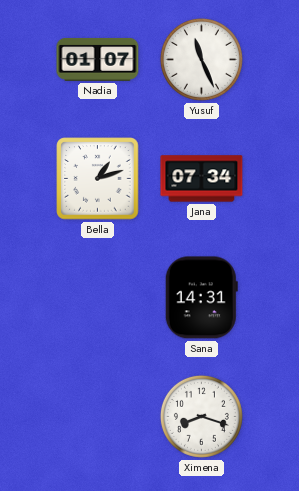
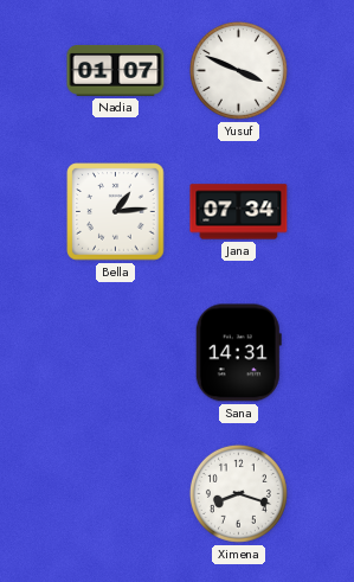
Yusuf: 11:26 -> 3:49
Bella: 1:12 -> 1:14
